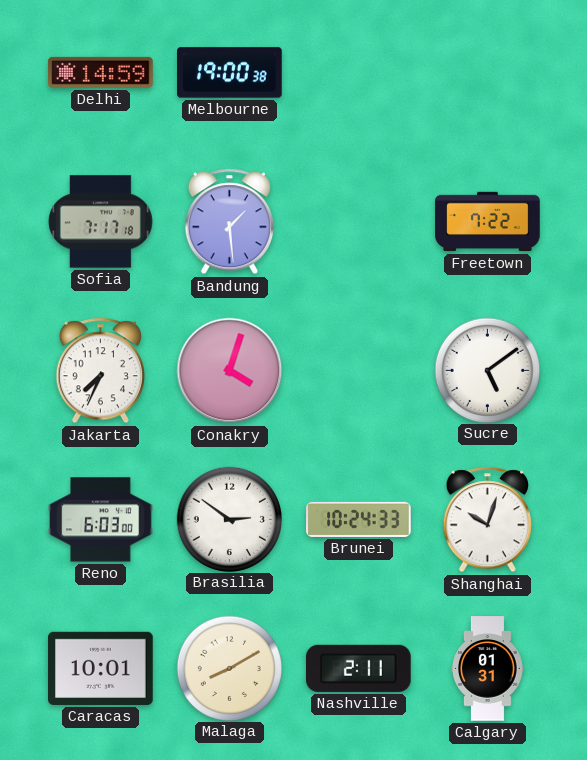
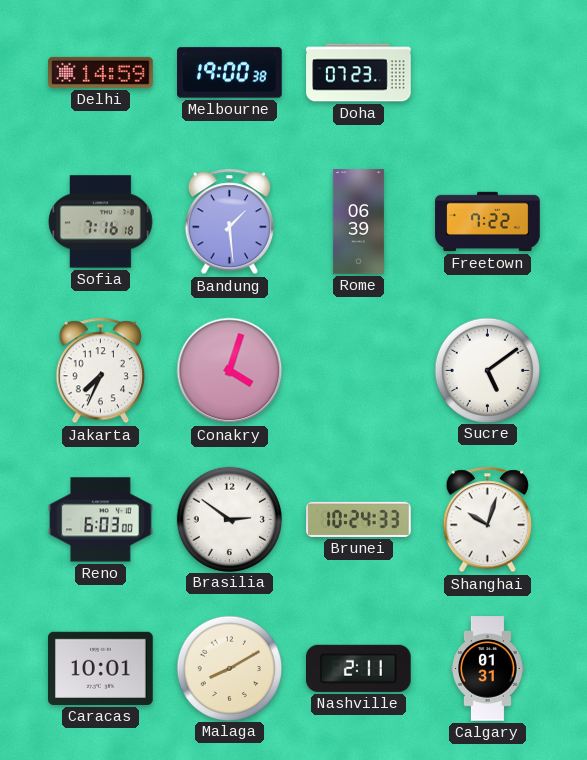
Doha: none -> 07:23
Sofia: 7:17 -> 7:16
Rome: none -> 06:39
